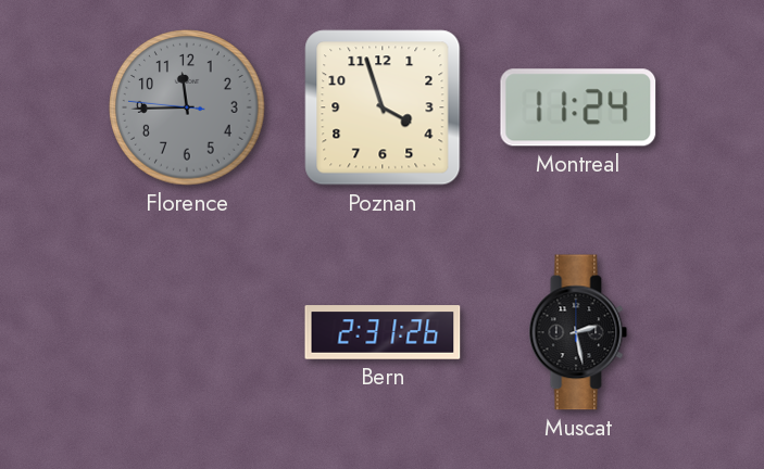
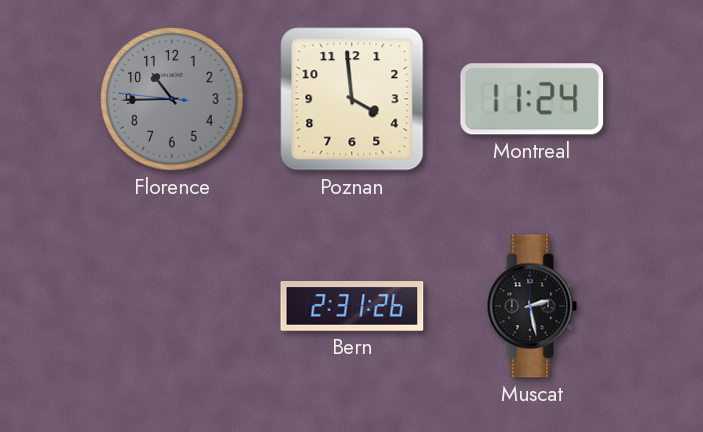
Florence: 11:44 -> 10:44
Poznan: 3:57 -> 3:59
